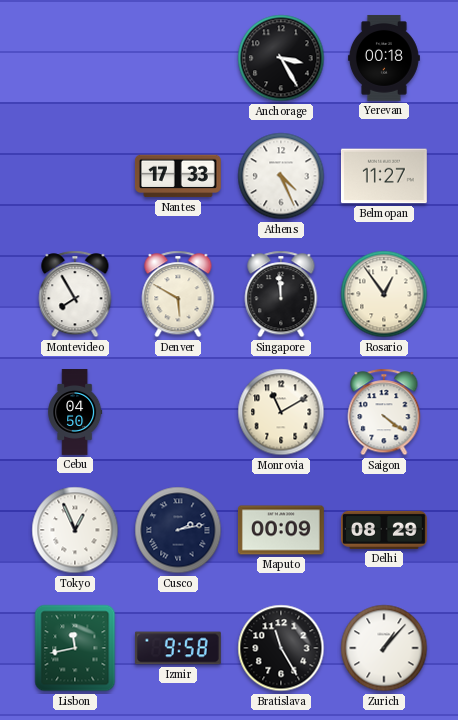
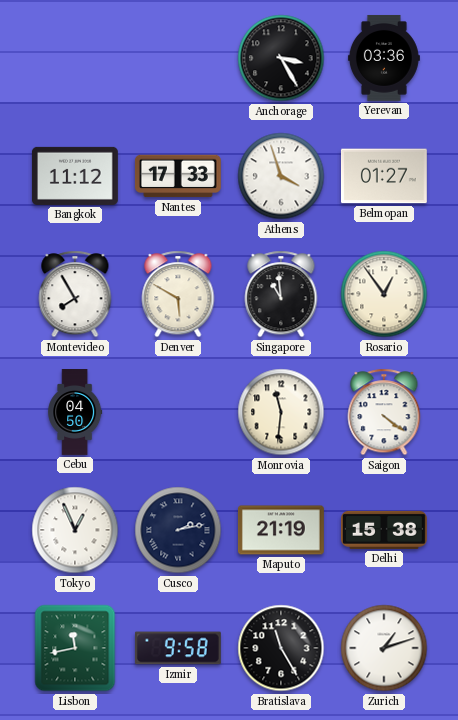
Yerevan: 00:18 -> 03:36
Bangkok: none -> 11:12
Athens: 4:26 -> 3:57
Belmopan: 11:27 -> 01:27
Singapore: 11:59 -> 10:59
Monrovia: 11:10 -> 11:31
Maputo: 00:09 -> 21:19
Delhi: 08:29 -> 15:38
Zurich: 1:07 -> 1:12
